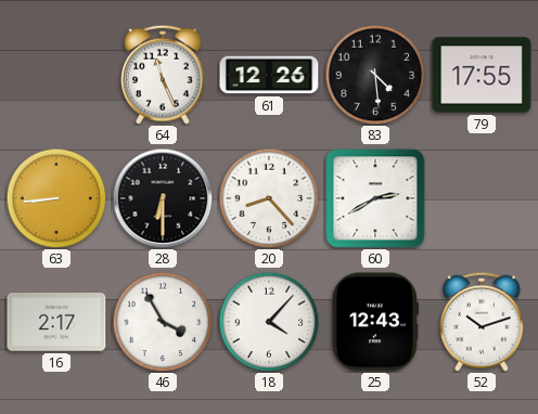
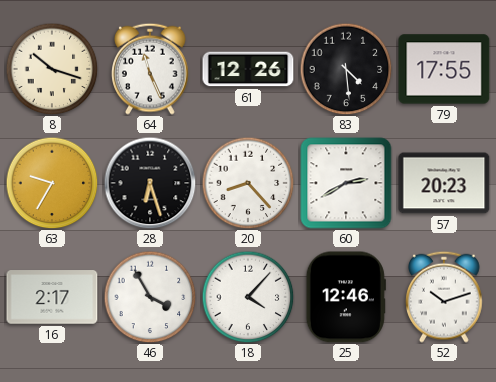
8: none -> 10:18
63: 8:44 -> 9:35
28: 6:30 -> 6:27
57: none -> 20:23
25: 12:43 -> 12:46
